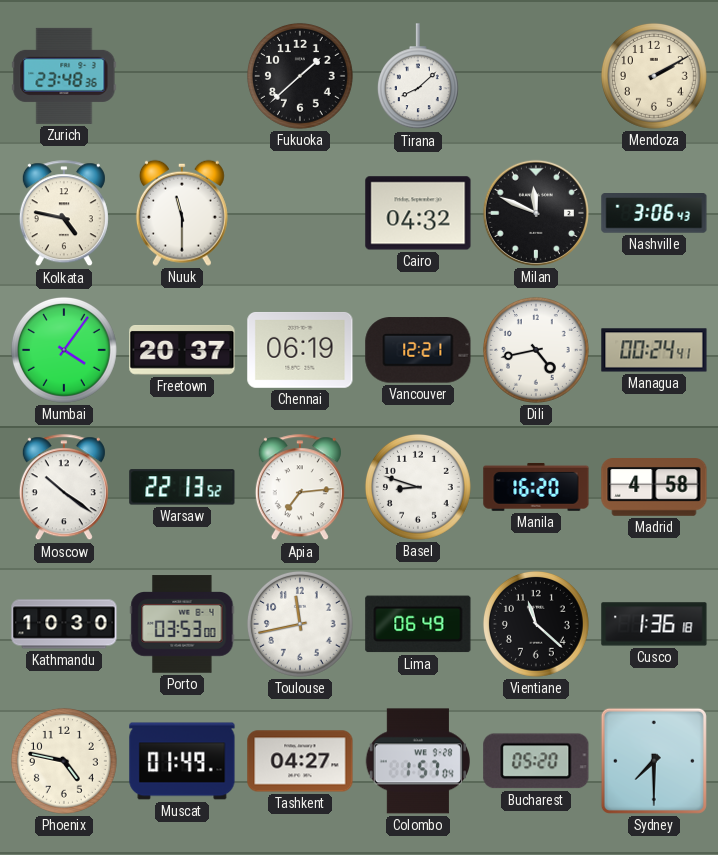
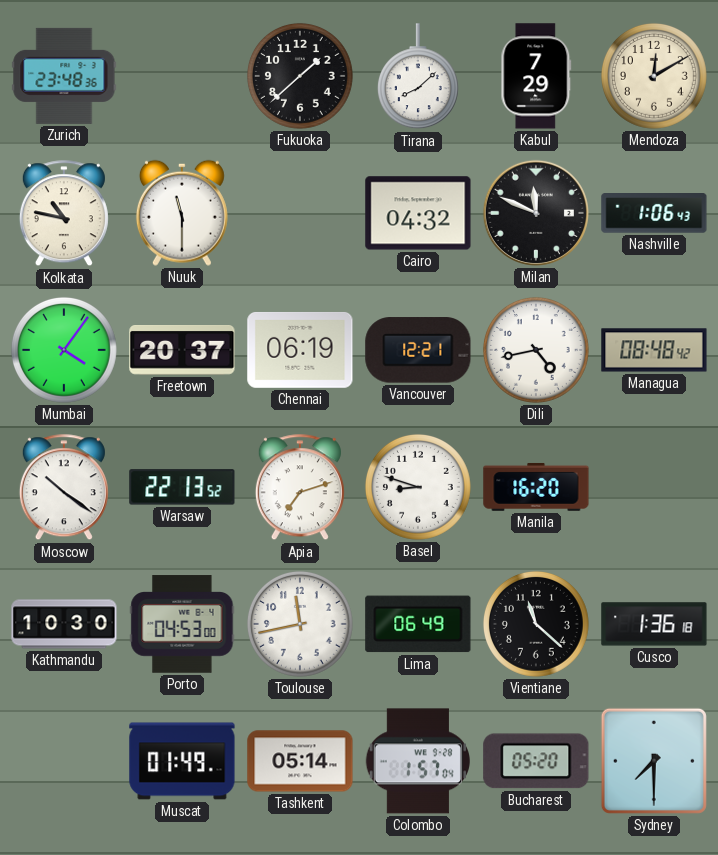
Kabul: none -> 7:29
Mendoza: 2:10 -> 12:10
Kolkata: 4:47 -> 10:47
Nashville: 3:06 -> 1:06
Managua: 00:24 -> 08:48
Apia: 7:14 -> 7:12
Madrid: 4:58 -> none
Porto: 03:53 -> 04:53
Phoenix: 4:47 -> none
Tashkent: 04:27 -> 05:14
